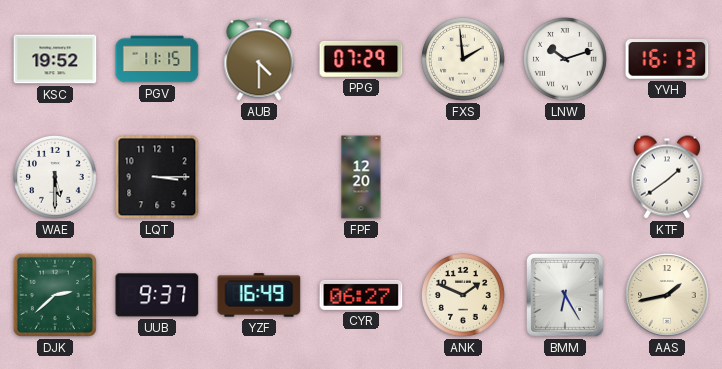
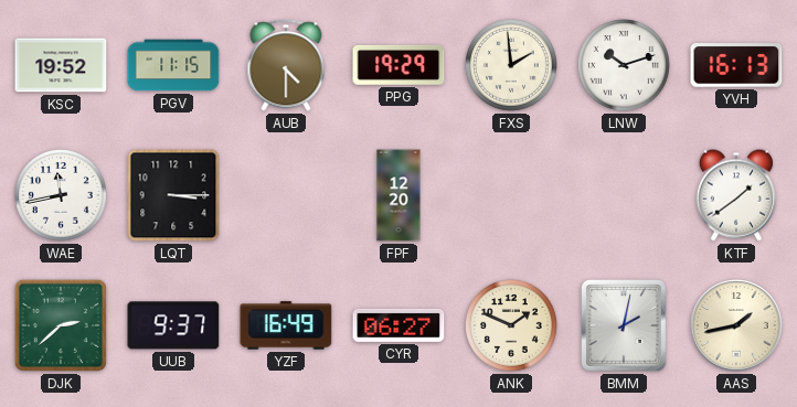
PPG: 07:29 -> 19:29
WAE: 5:30 -> 11:43
BMM: 6:25 -> 2:02
